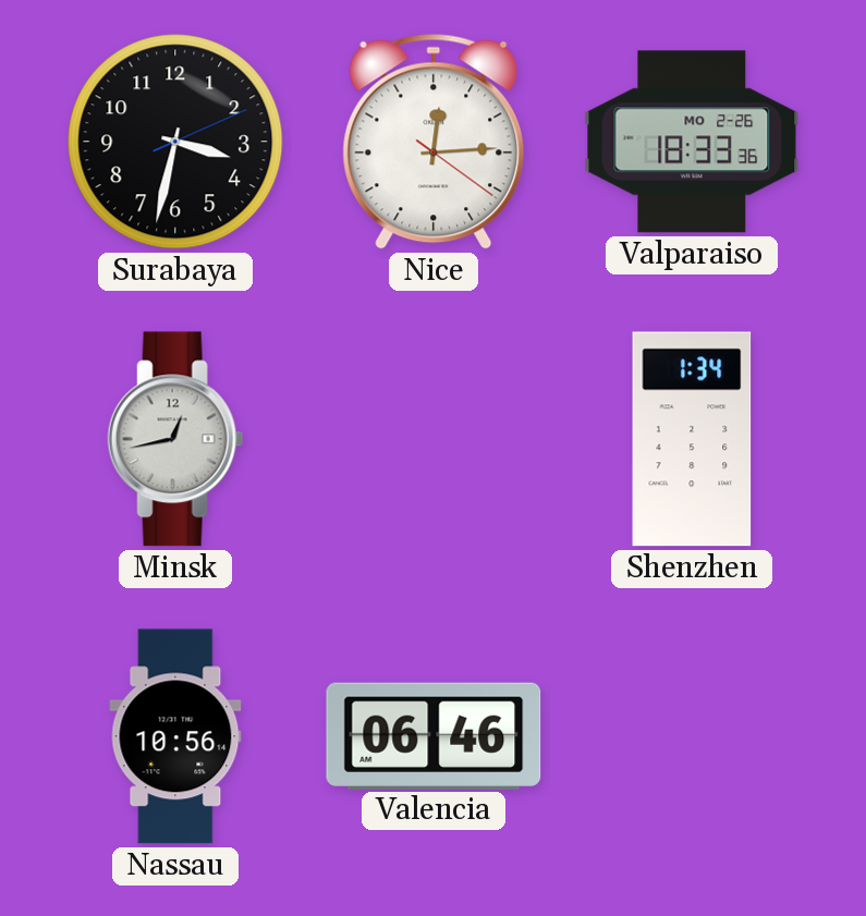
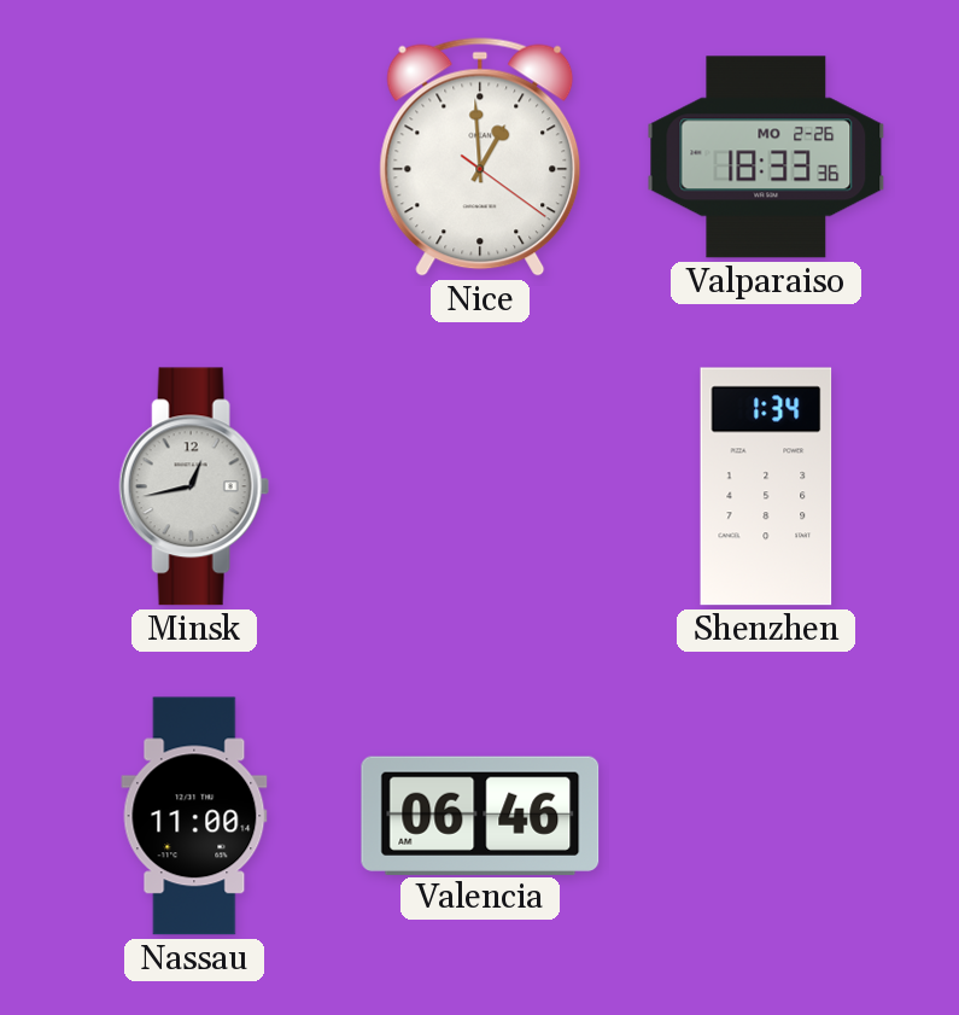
Surabaya: 3:32 -> none
Nice: 12:14 -> 12:59
Nassau: 10:56 -> 11:00
